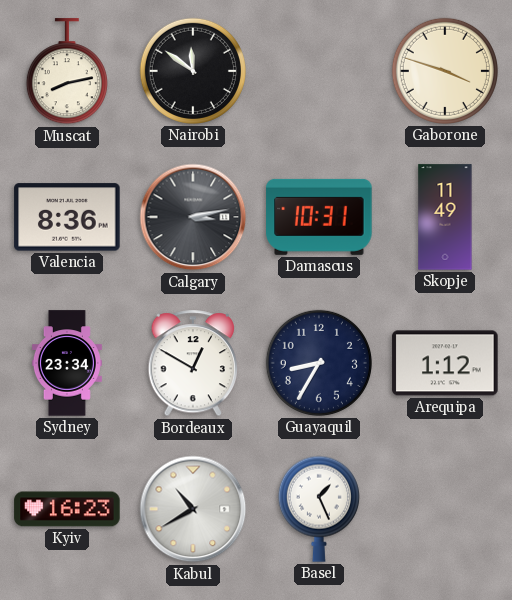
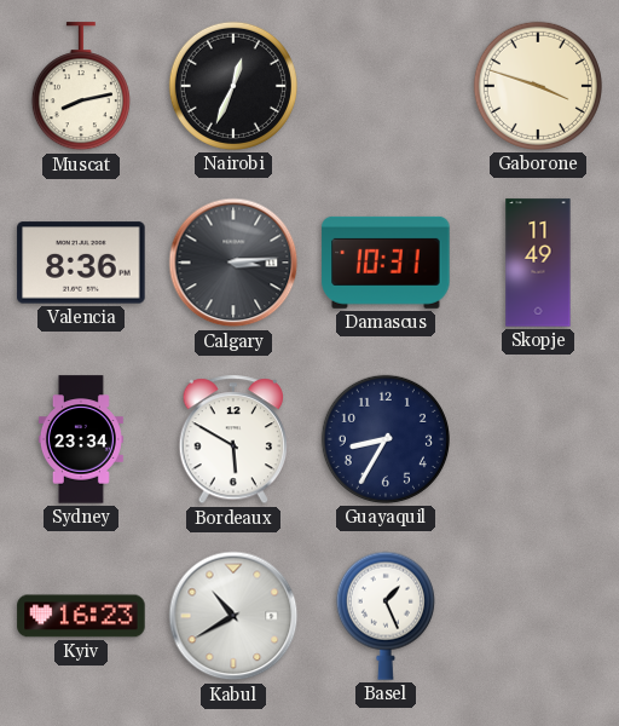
Nairobi: 11:51 -> 12:34
Calgary: 3:13 -> 3:14
Bordeaux: 12:50 -> 5:50
Arequipa: 1:12 -> none
